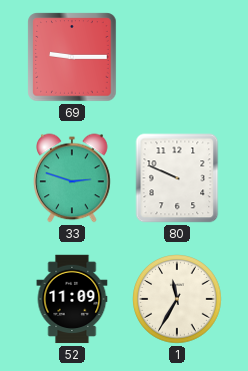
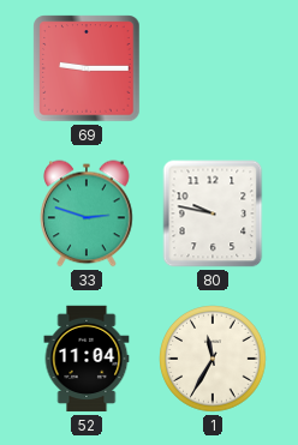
80: 9:49 -> 9:47
52: 11:09 -> 11:04
